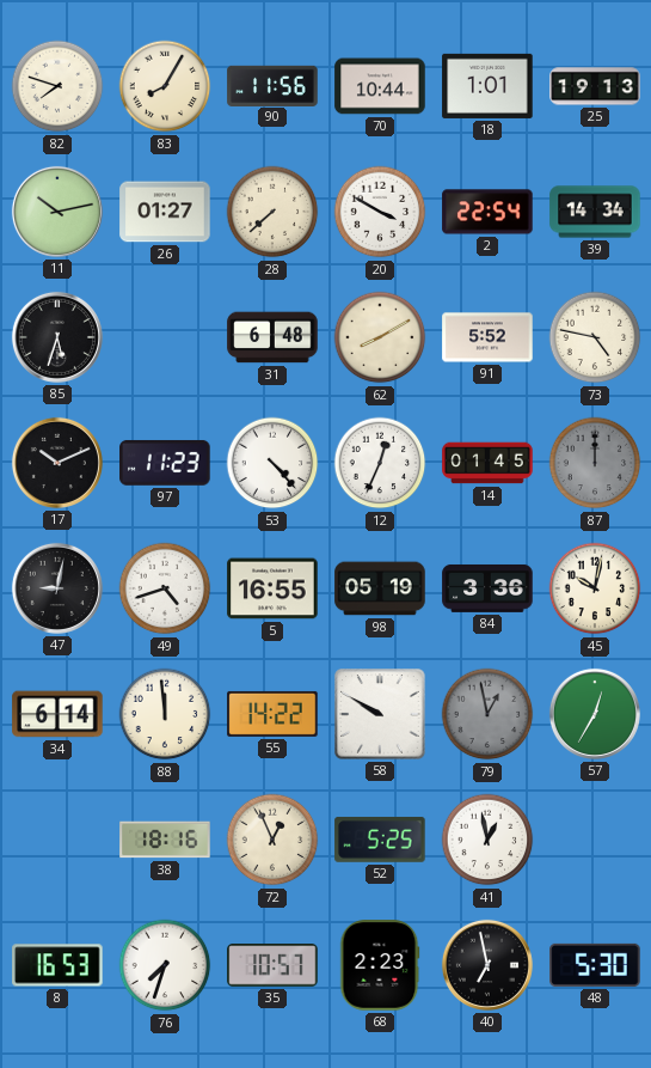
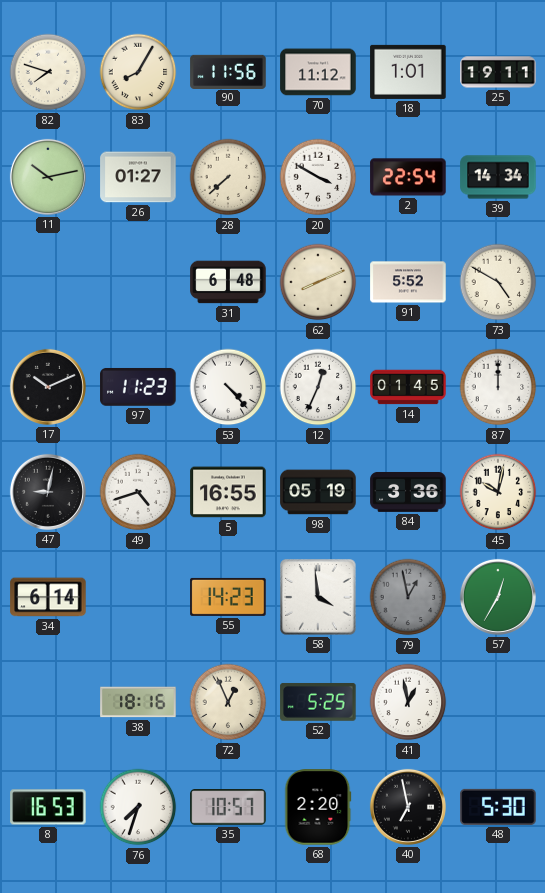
70: 10:44 -> 11:12
25: 19:13 -> 19:11
85: 5:33 -> none
62: 8:10 -> 8:11
73: 4:47 -> 4:50
87 dial: grey -> white
88: 11:59 -> none
55: 14:22 -> 14:23
58: 9:50 -> 3:59
68: 2:23 -> 2:20
